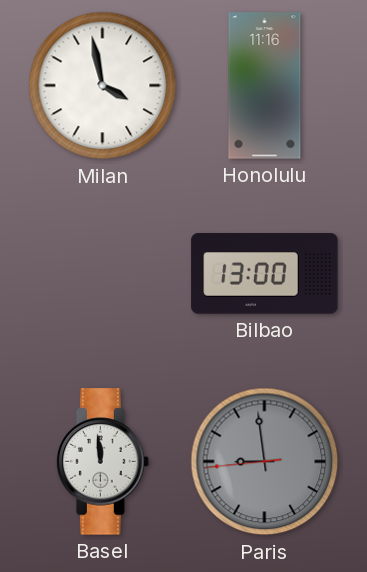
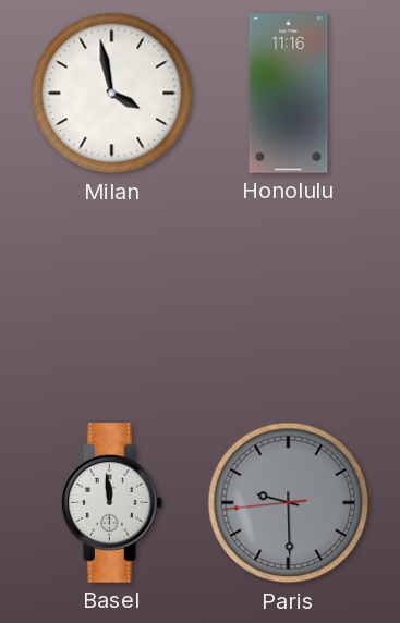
Bilbao: 13:00 -> none
Paris: 8:58 -> 9:29
